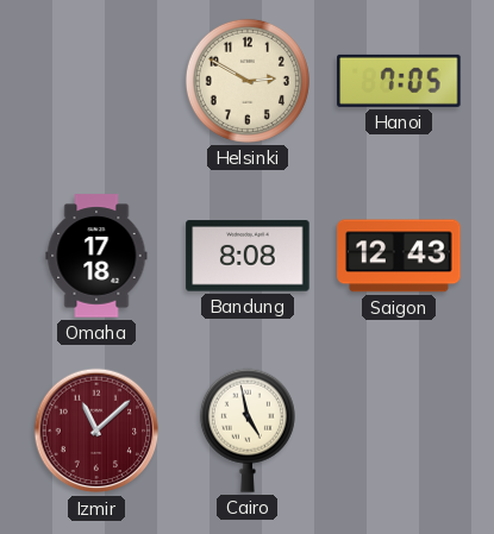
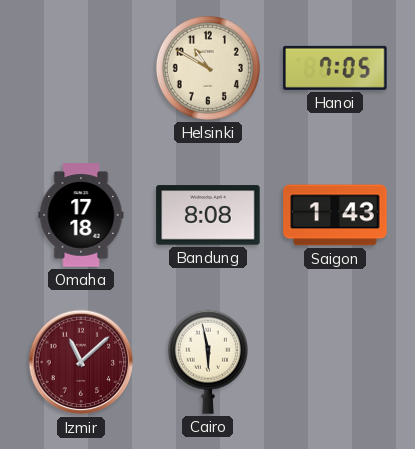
Helsinki: 2:50 -> 10:50
Saigon: 12:43 -> 1:43
Cairo: 4:58 -> 5:58
